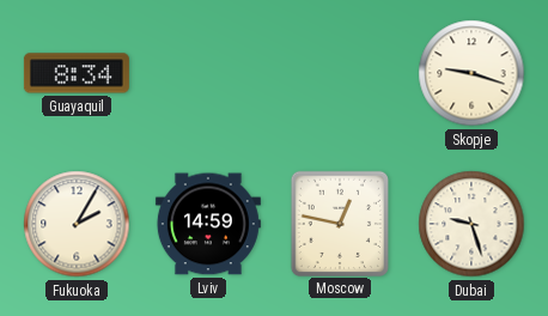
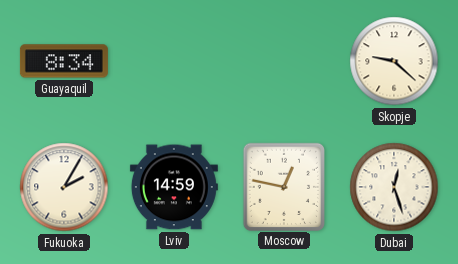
Skopje: 9:18 -> 9:22
Dubai: 9:27 -> 12:27
